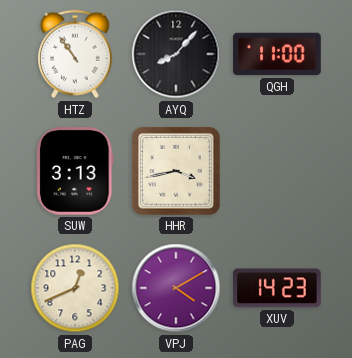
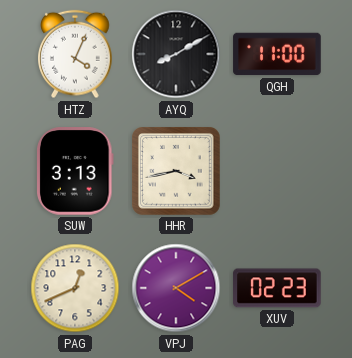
HTZ: 10:54 -> 4:04
AYQ: 8:07 -> 8:10
XUV: 14:23 -> 02:23
